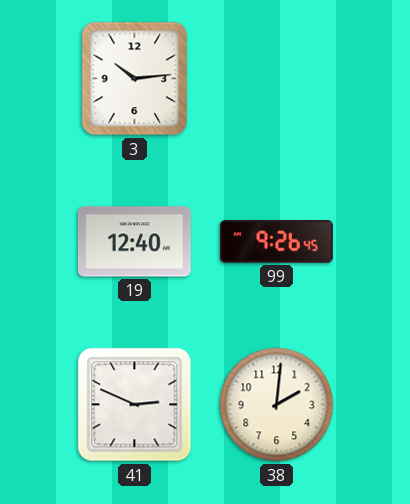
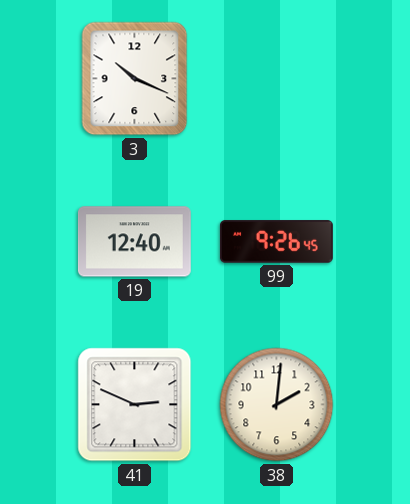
3: 10:14 -> 10:19
